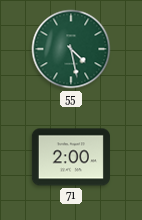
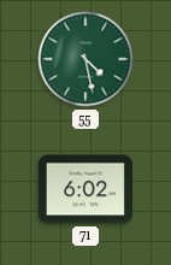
71: 2:00 -> 6:02
